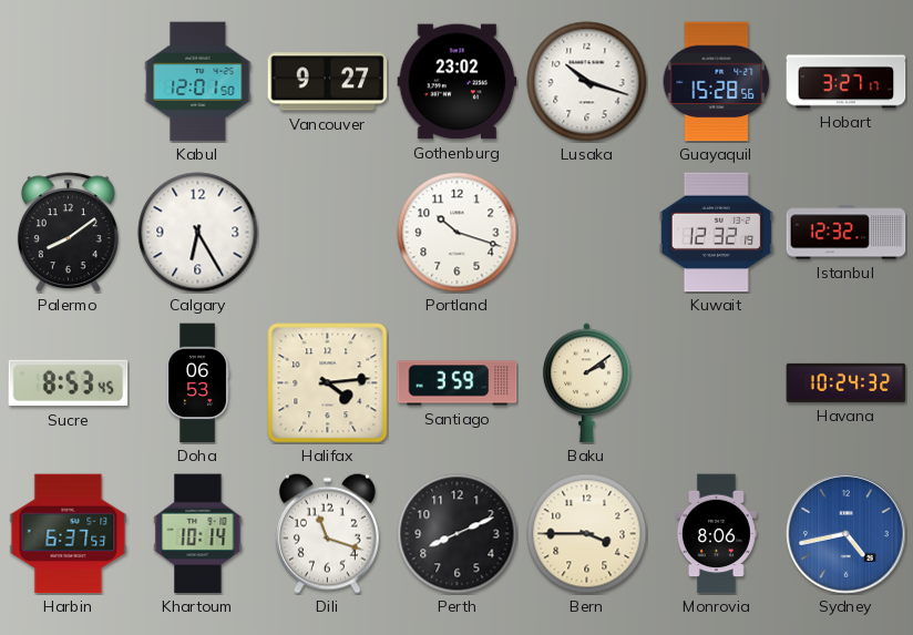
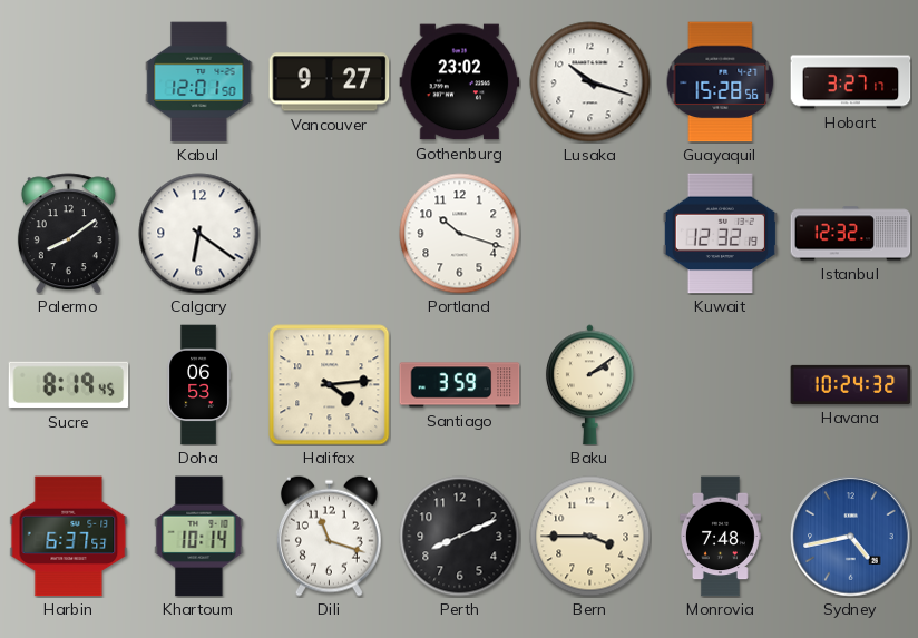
Calgary: 6:25 -> 6:21
Sucre: 8:53 -> 8:19
Monrovia: 8:06 -> 7:48
